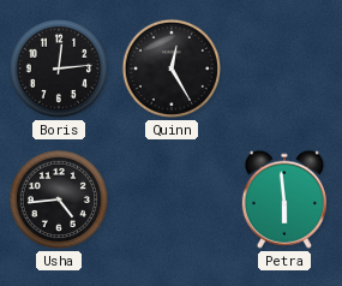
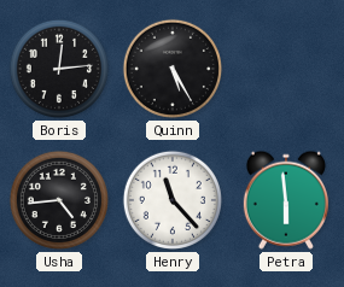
Quinn: 12:25 -> 5:25
Henry: none -> 11:23
